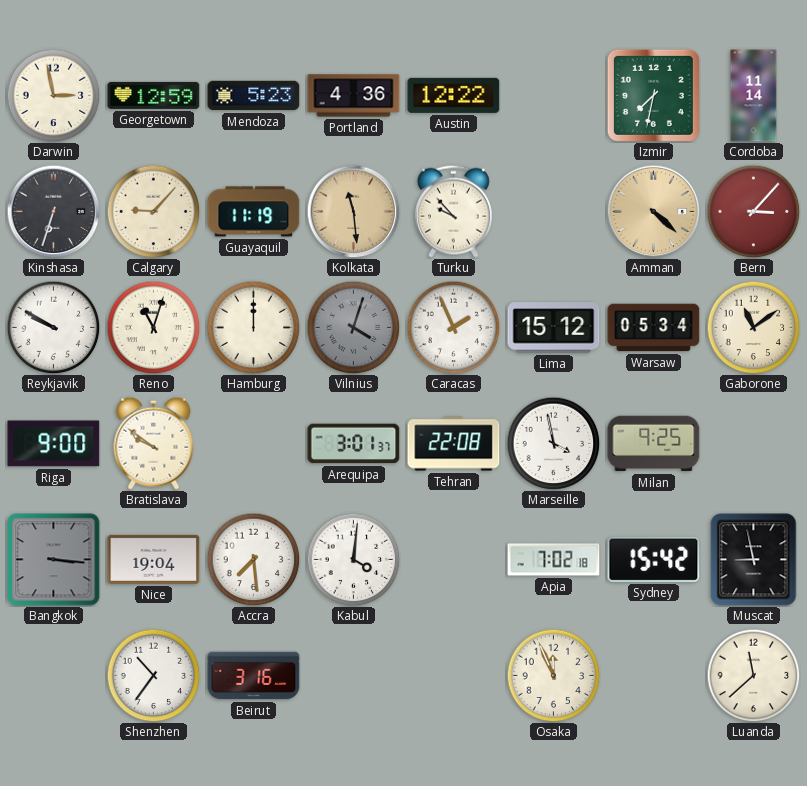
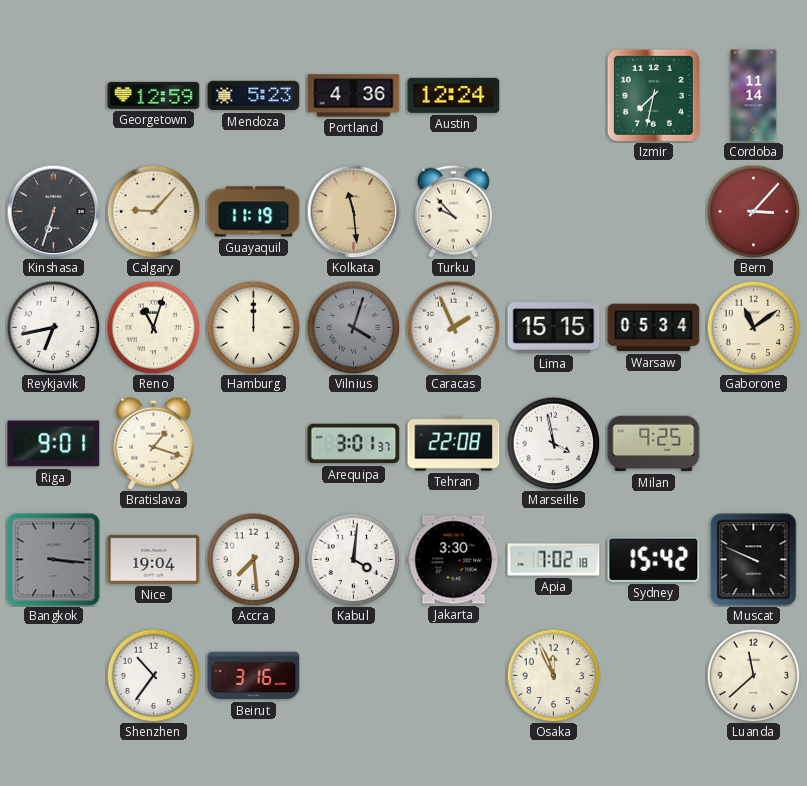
Darwin: 2:58 -> none
Austin: 12:22 -> 12:24
Amman: 4:22 -> none
Reykjavik: 9:50 -> 6:43
Lima: 15:12 -> 15:15
Riga: 9:00 -> 9:01
Bratislava: 9:51 -> 1:18
Jakarta: none -> 3:30
Muscat: 8:58 -> 9:49
